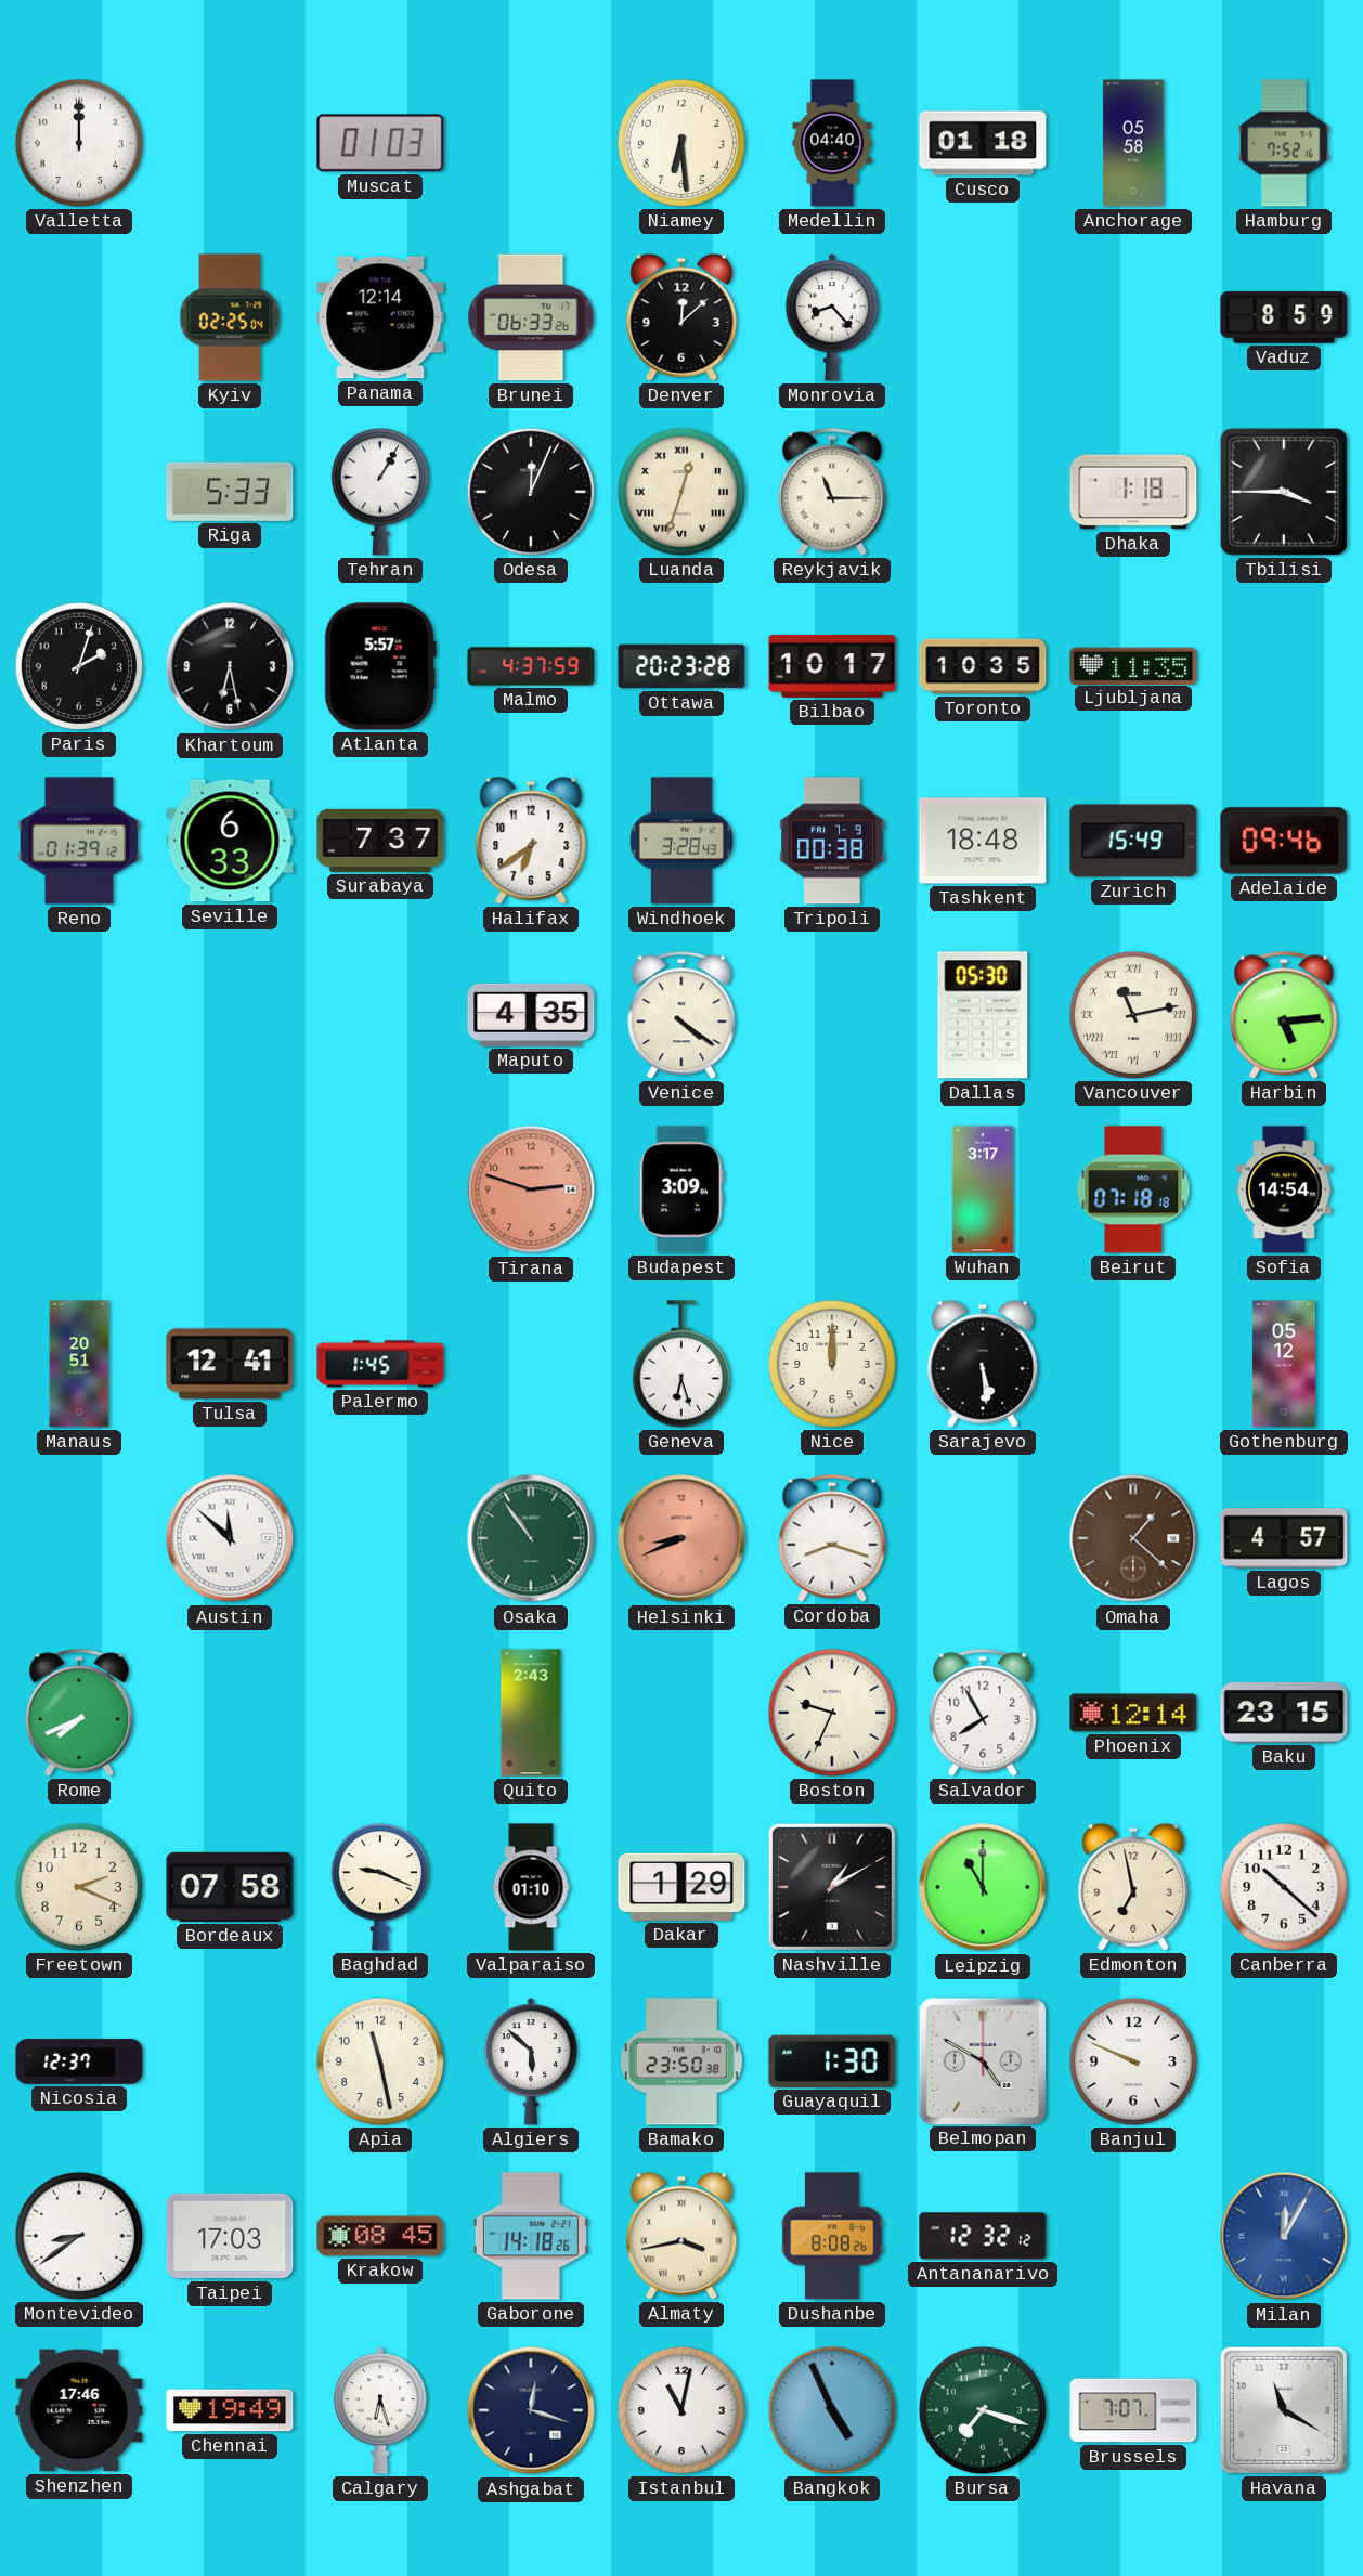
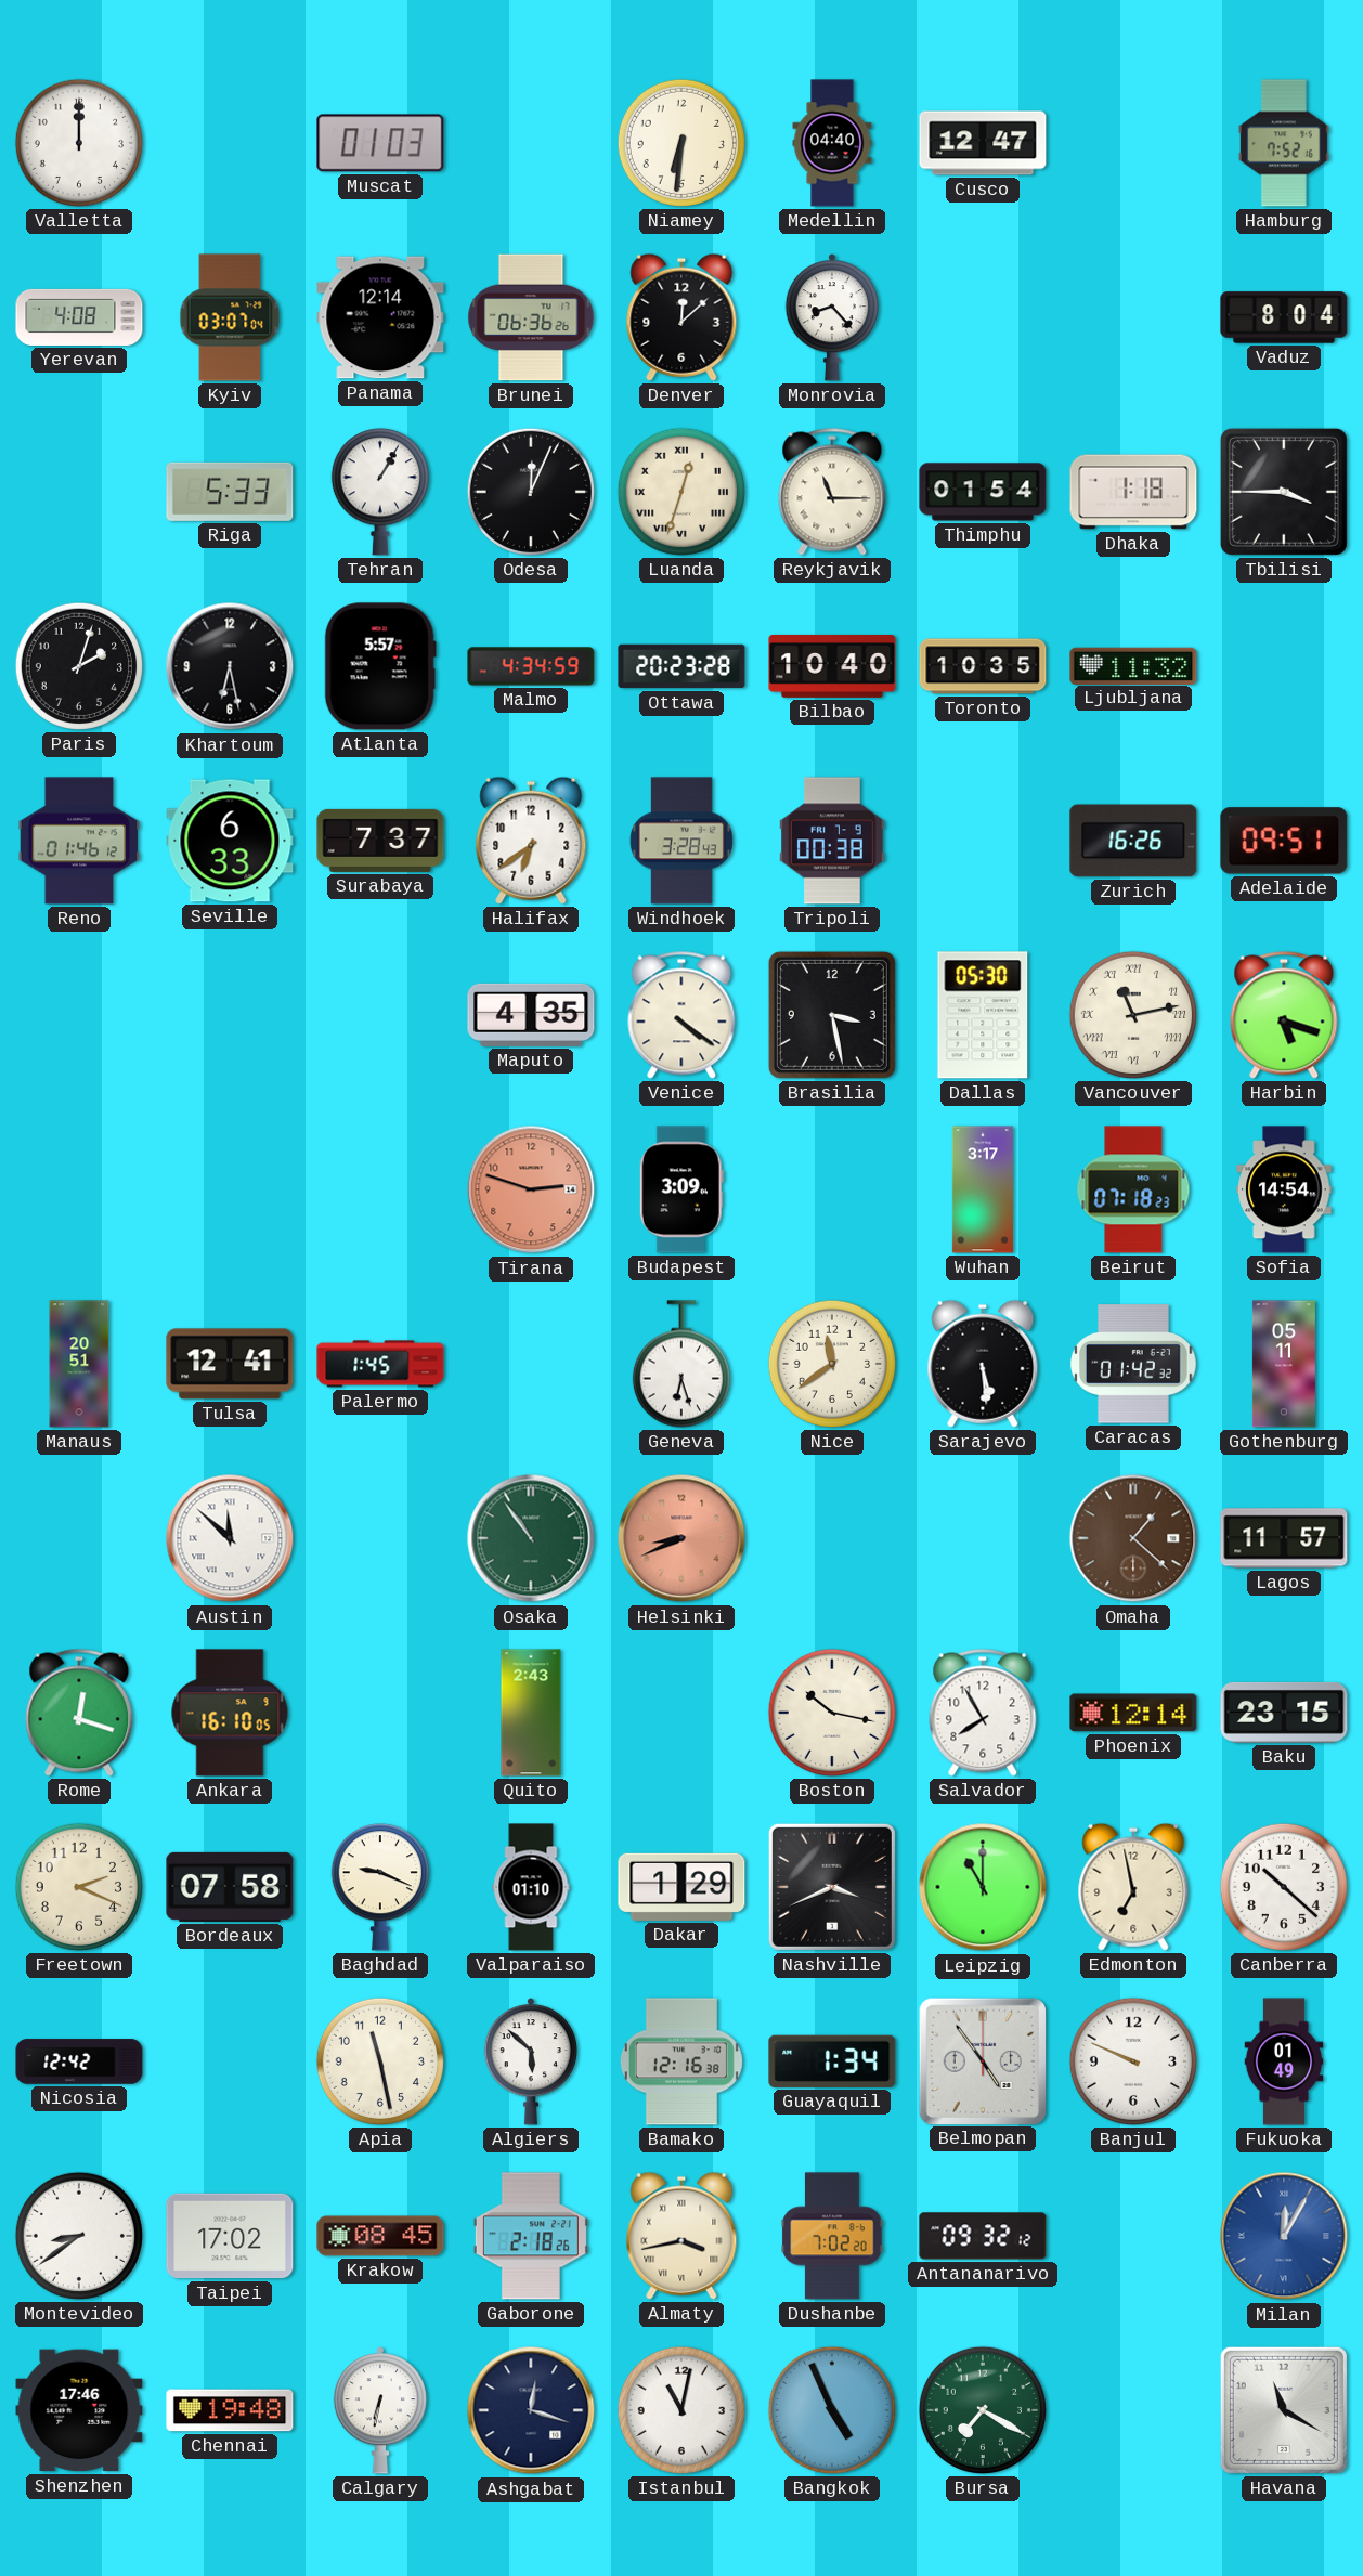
Niamey: 6:29 -> 6:31
Cusco: 01:18 -> 12:47
Anchorage: 05:58 -> none
Yerevan: none -> 4:08
Kyiv: 02:25 -> 03:07
Brunei: 06:33 -> 06:36
Vaduz: 8:59 -> 8:04
Thimphu: none -> 01:54
Malmo: 4:37 -> 4:34
Bilbao: 10:17 -> 10:40
Ljubljana: 11:35 -> 11:32
Reno: 01:39 -> 01:46
Tashkent: 18:48 -> none
Zurich: 15:49 -> 16:26
Adelaide: 09:46 -> 09:51
Brasilia: none -> 3:28
Harbin: 5:14 -> 5:18
Beirut: 07:18:18 -> 07:18:23
Nice: 12:00 -> 11:39
Caracas: none -> 01:42
Gothenburg: 05:12 -> 05:11
Cordoba: 8:18 -> none
Lagos: 4:57 -> 11:57
Rome: 7:41 -> 12:18
Ankara: none -> 16:10
Boston: 9:34 -> 10:17
Nashville: 1:10 -> 3:41
Nicosia: 12:37 -> 12:42
Bamako: 23:50 -> 12:16
Guayaquil: 1:30 -> 1:34
Belmopan: 4:50 -> 4:54
Fukuoka: none -> 01:49
Taipei: 17:03 -> 17:02
Gaborone: 14:18 -> 2:18
Dushanbe: 8:08 -> 7:02
Antananarivo: 12:32 -> 09:32
Chennai: 19:49 -> 19:48
Calgary: 6:27 -> 6:32
Bursa: 7:18 -> 7:20
Brussels: 7:07 -> none
